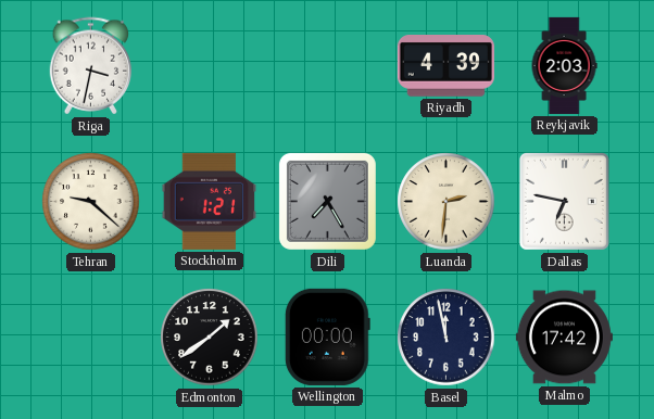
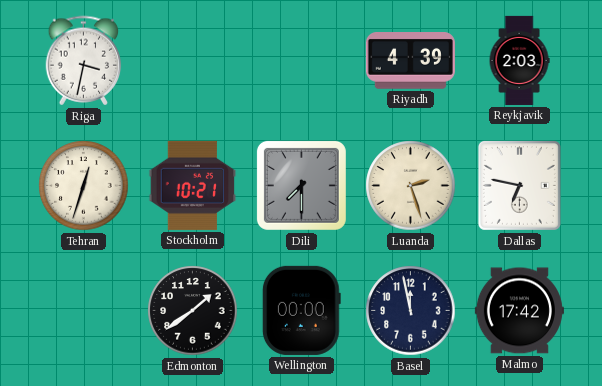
Tehran: 9:22 -> 12:33
Stockholm: 1:21 -> 10:21
Dili: 7:25 -> 7:30
Luanda: 2:31 -> 2:27
